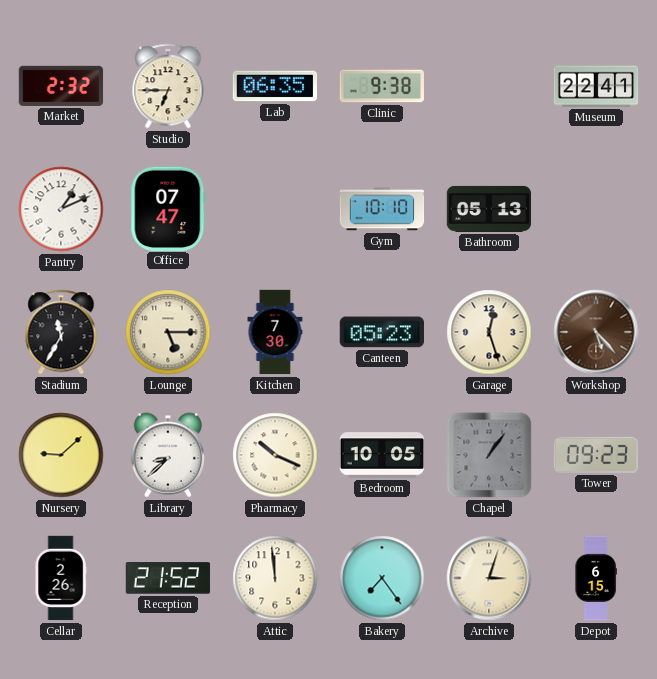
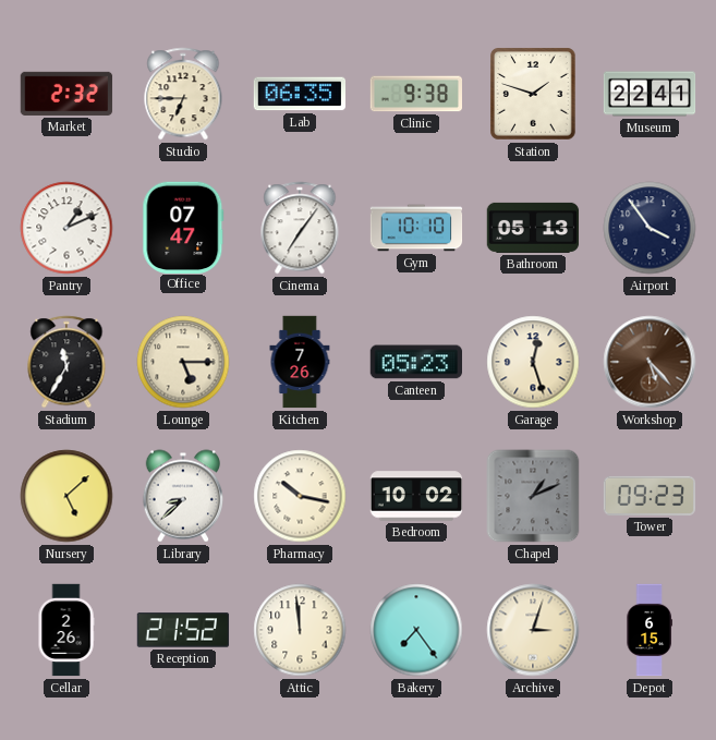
Station: none -> 1:48
Cinema: none -> 7:06
Airport: none -> 3:54
Kitchen: 7:30 -> 7:26
Nursery: 9:08 -> 5:08
Pharmacy: 10:19 -> 10:17
Bedroom: 10:05 -> 10:02
Chapel: 1:06 -> 1:11
